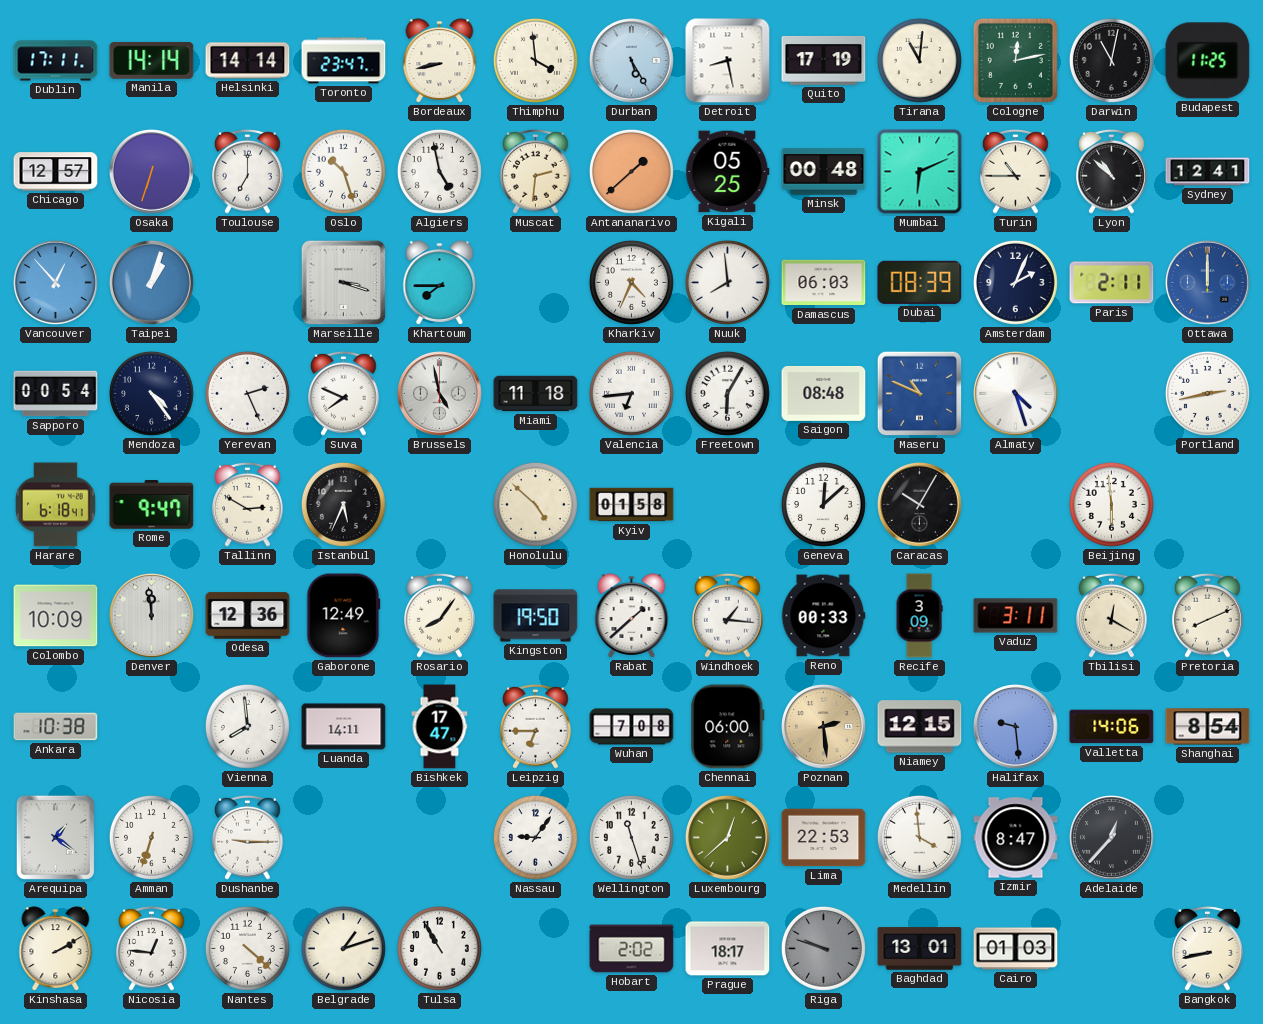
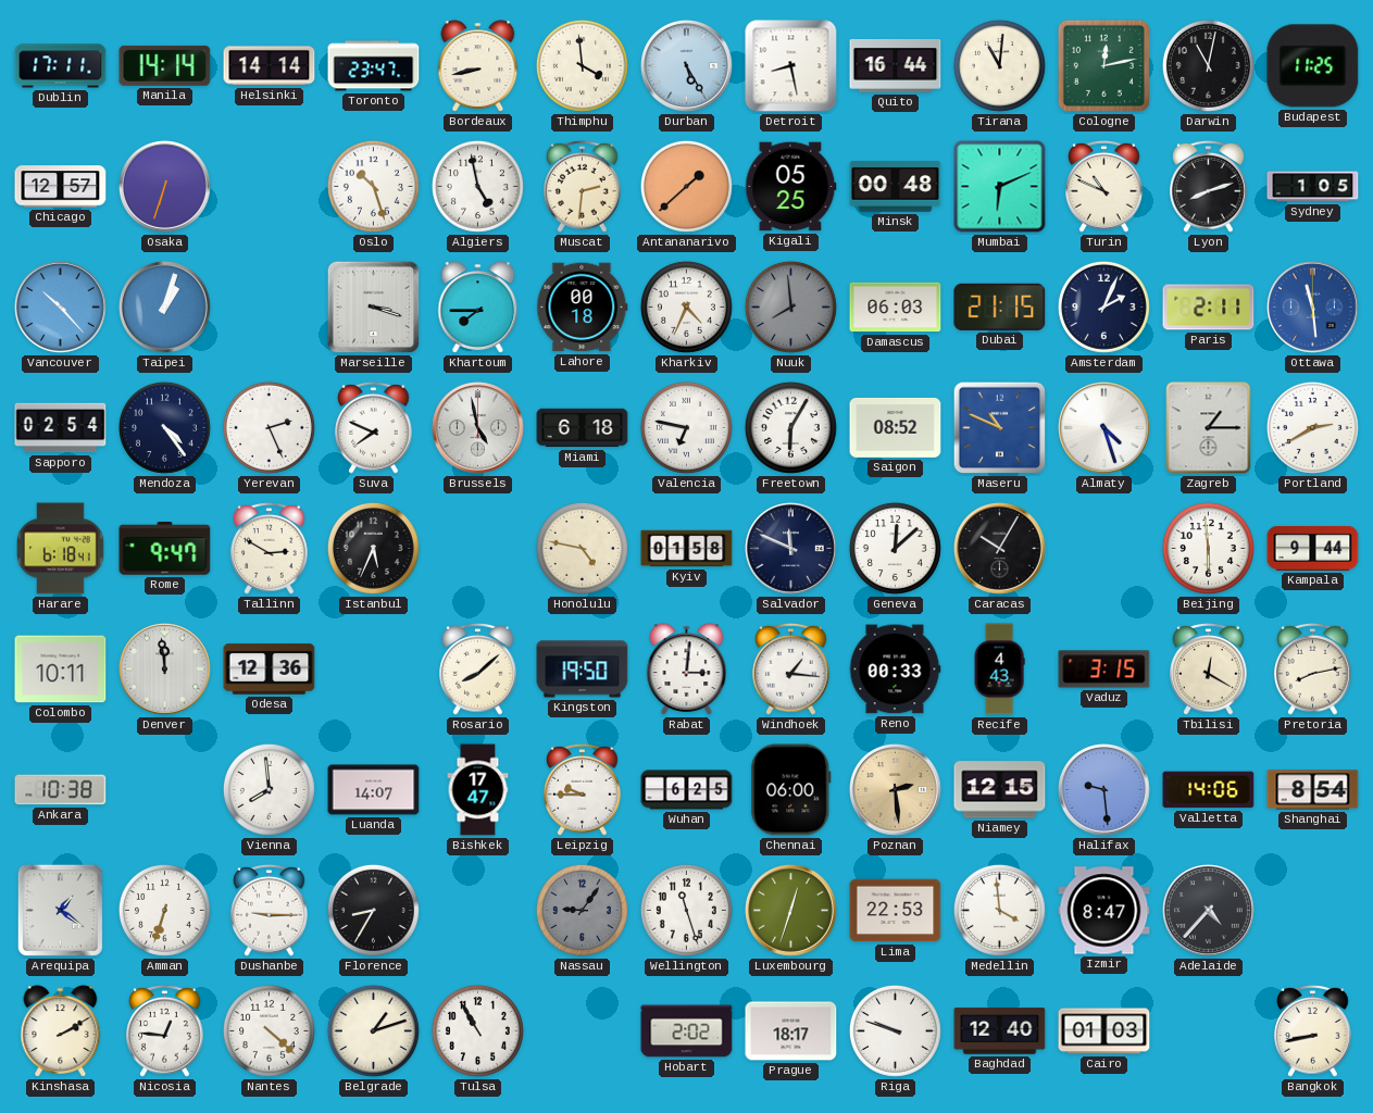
Quito: 17:19 -> 16:44
Toulouse: 7:00 -> none
Turin: 10:45 -> 10:49
Lyon: 10:52 -> 8:12
Sydney: 12:41 -> 1:05
Vancouver: 12:53 -> 10:23
Lahore: none -> 00:18
Nuuk dial: white -> grey
Dubai: 08:39 -> 21:15
Ottawa: 12:00 -> 11:29
Sapporo: 00:54 -> 02:54
Miami: 11:18 -> 6:18
Valencia: 6:44 -> 6:47
Saigon: 08:48 -> 08:52
Zagreb: none -> 1:15
Portland: 2:43 -> 2:40
Honolulu: 4:52 -> 4:47
Salvador: none -> 11:49
Kampala: none -> 9:44
Colombo: 10:09 -> 10:11
Gaborone: 12:49 -> none
Rosario: 8:06 -> 8:08
Rabat: 1:38 -> 3:01
Recife: 3:09 -> 4:43
Vaduz: 3:11 -> 3:15
Pretoria: 8:11 -> 8:13
Luanda: 14:11 -> 14:07
Leipzig: 6:45 -> 9:45
Wuhan: 7:08 -> 6:25
Florence: none -> 8:35
Nassau dial: white -> grey
Luxembourg: 12:38 -> 12:33
Adelaide: 12:37 -> 4:37
Riga dial: grey -> white
Baghdad: 13:01 -> 12:40
